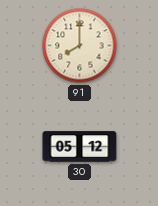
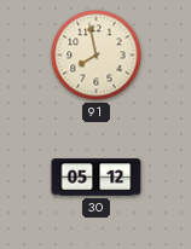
91: 8:00 -> 7:58
